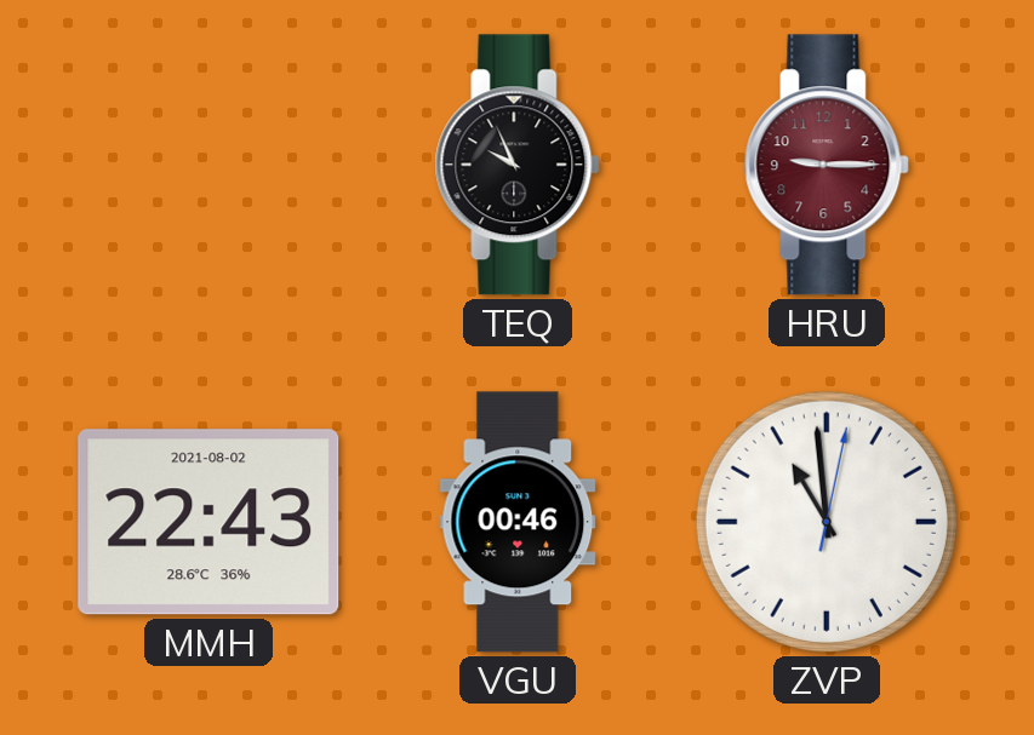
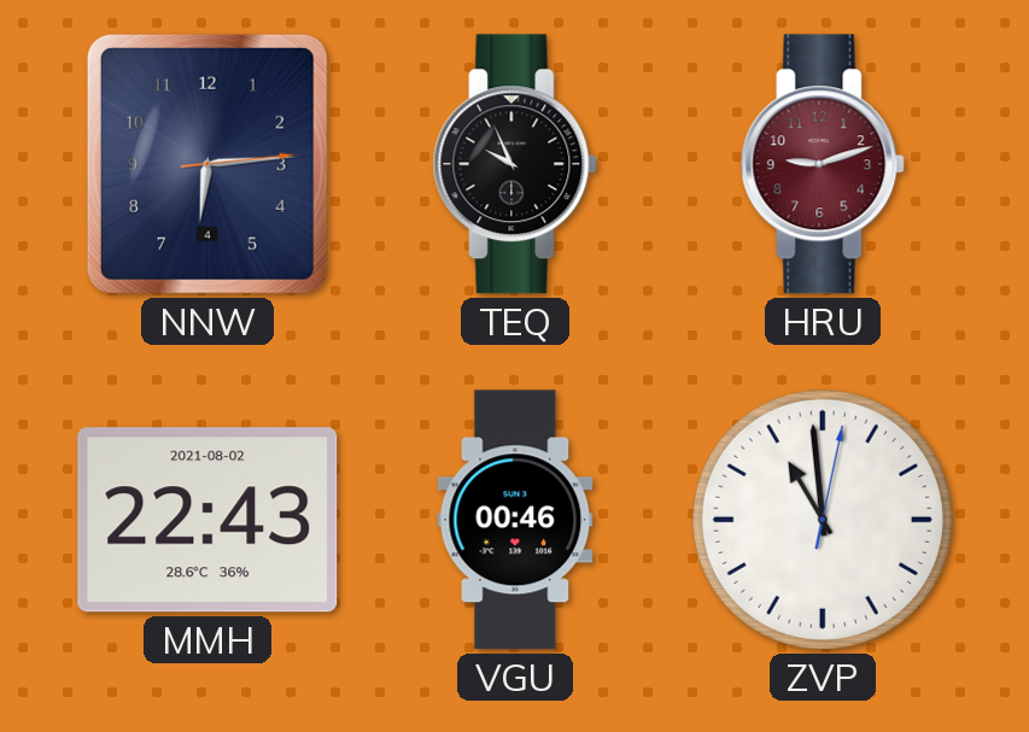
NNW: none -> 6:14
HRU: 9:15 -> 9:12
